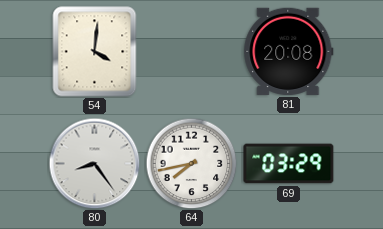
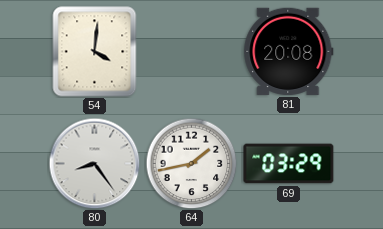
64: 7:43 -> 1:43
